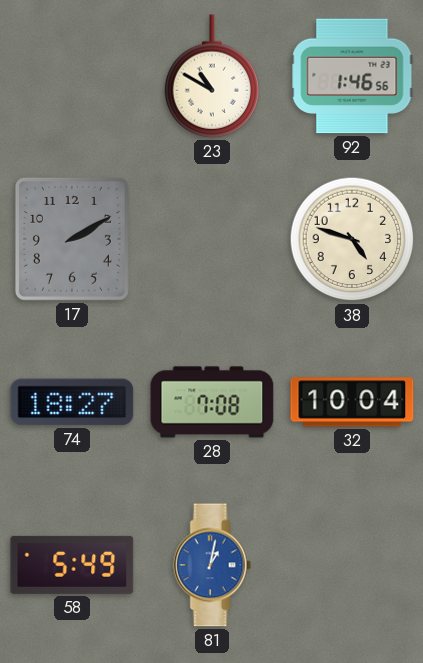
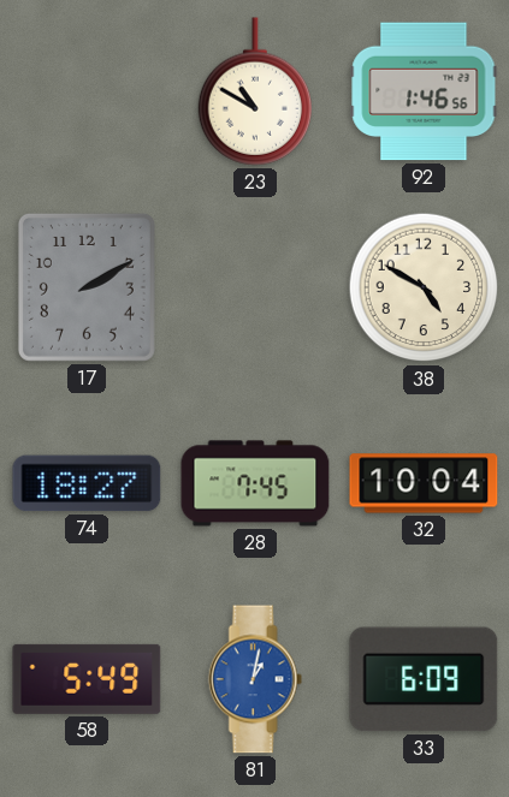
38: 4:48 -> 4:50
28: 7:08 -> 7:45
33: none -> 6:09
